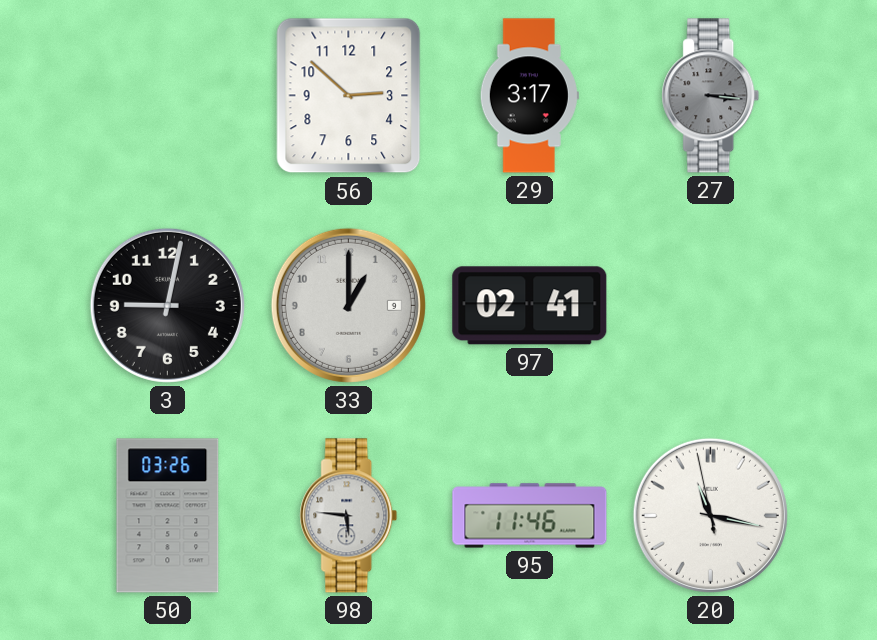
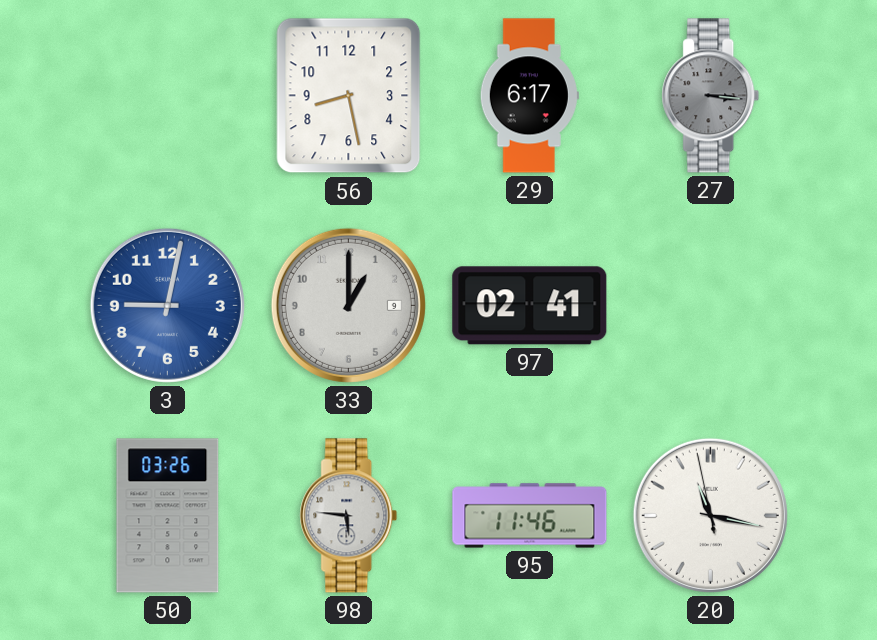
56: 2:52 -> 8:28
29: 3:17 -> 6:17
3 dial: black -> blue
